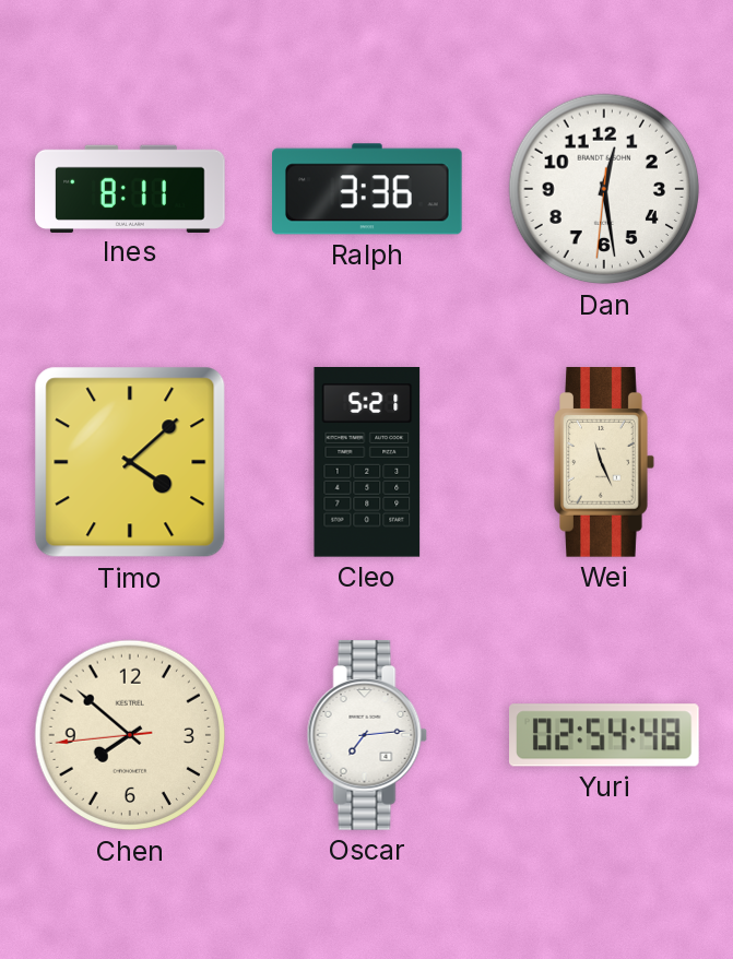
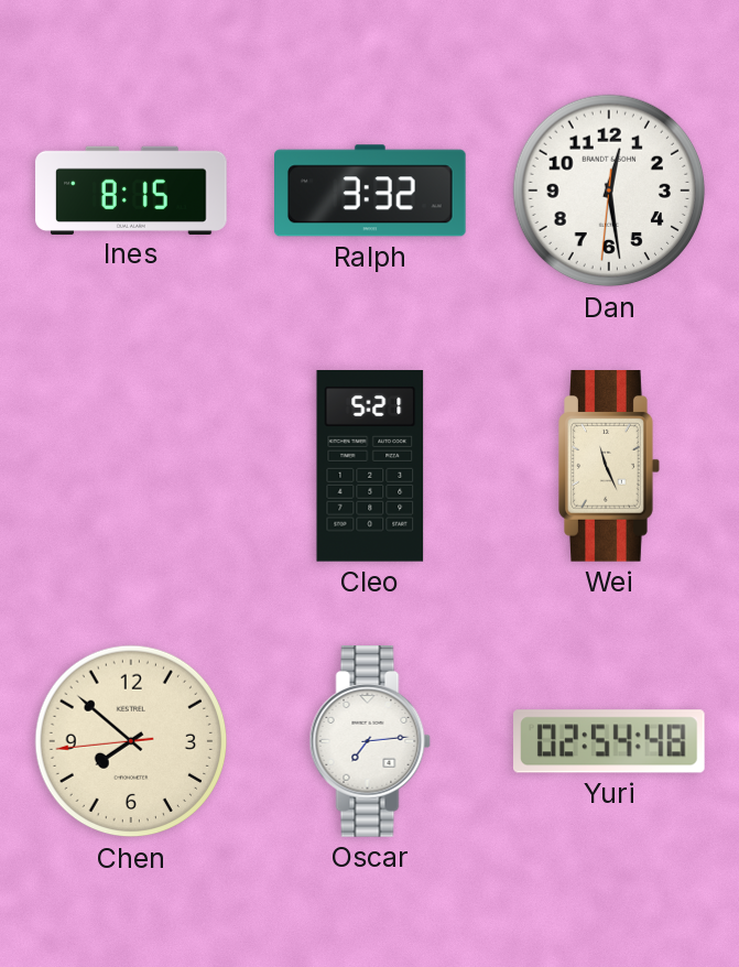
Ines: 8:11 -> 8:15
Ralph: 3:36 -> 3:32
Timo: 4:08 -> none
